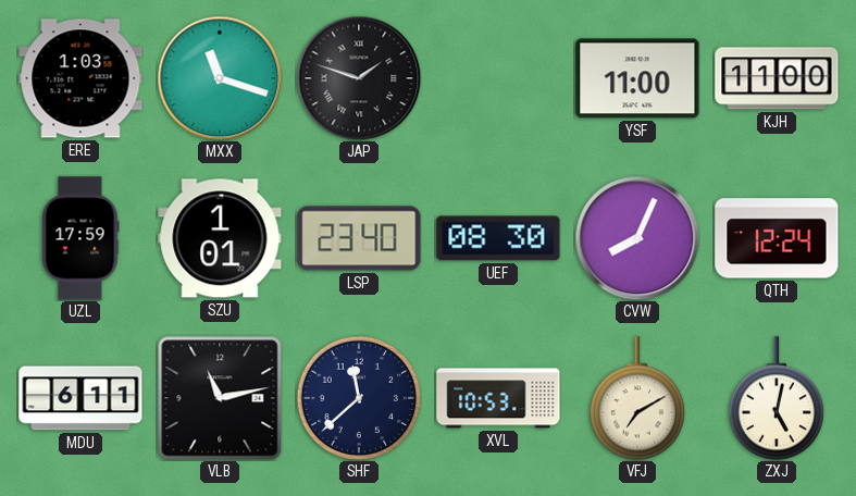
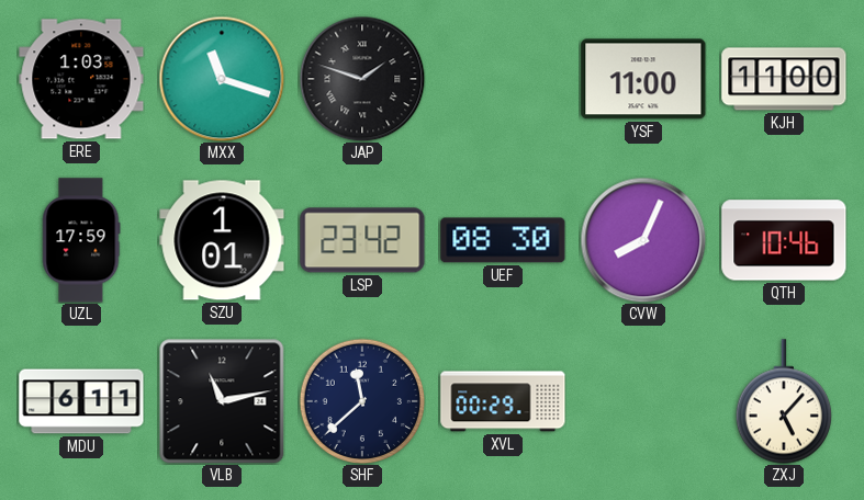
LSP: 23:40 -> 23:42
QTH: 12:24 -> 10:46
XVL: 10:53 -> 00:29
VFJ: 7:10 -> none
ZXJ: 5:02 -> 5:07
